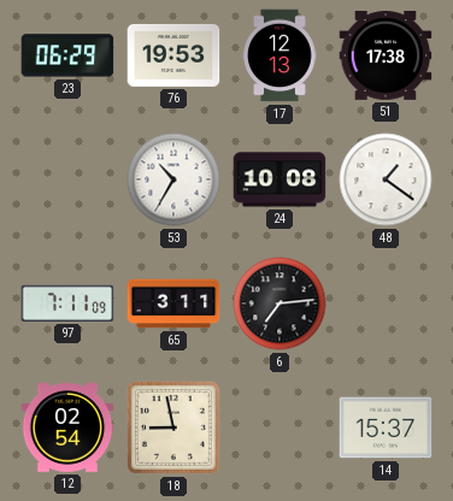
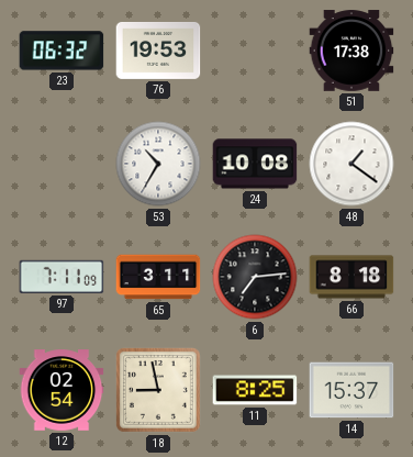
23: 06:29 -> 06:32
17: 12:13 -> none
66: none -> 8:18
11: none -> 8:25
